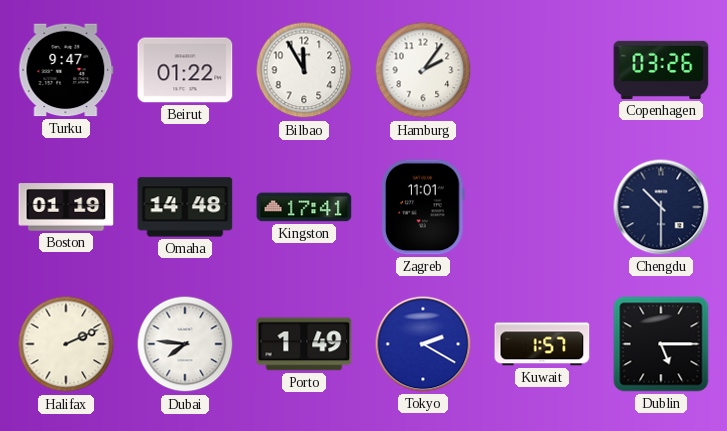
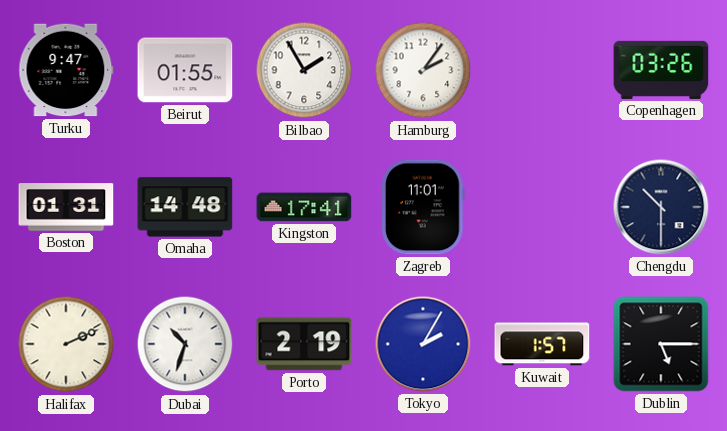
Beirut: 01:22 -> 01:55
Bilbao: 11:55 -> 1:55
Boston: 01:19 -> 01:31
Dubai: 7:46 -> 10:33
Porto: 1:49 -> 2:19
Tokyo: 2:20 -> 2:05
